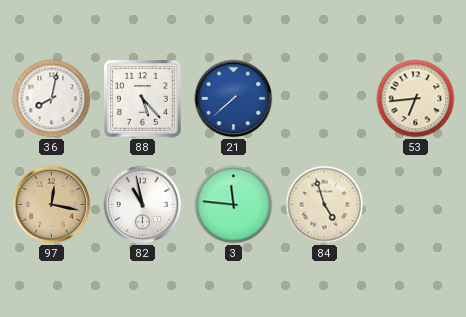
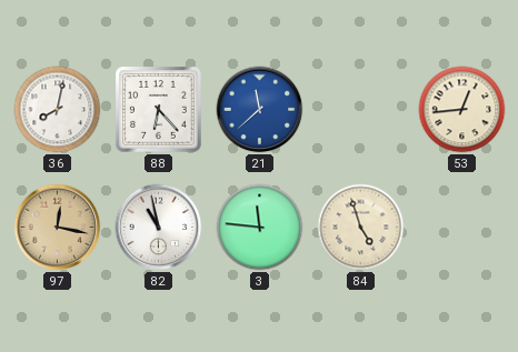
88: 5:23 -> 6:23
21: 7:38 -> 11:38
53: 6:44 -> 12:44
